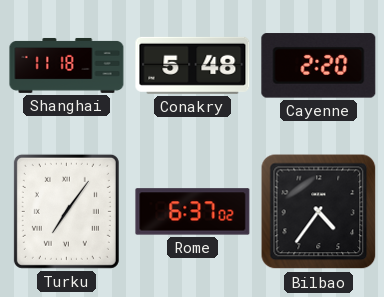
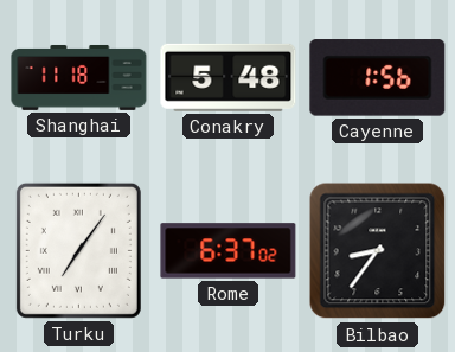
Cayenne: 2:20 -> 1:56
Bilbao: 4:36 -> 8:36
